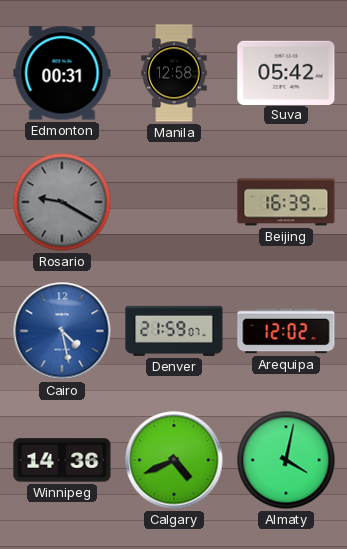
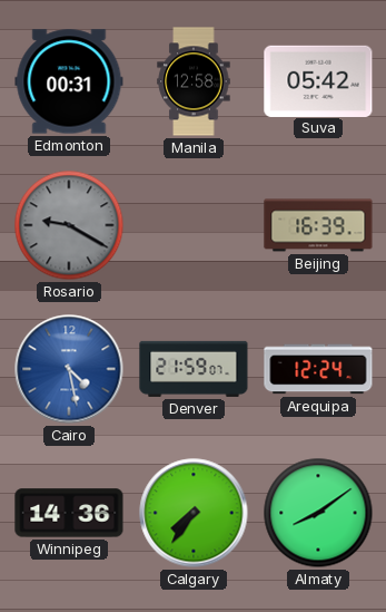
Arequipa: 12:02 -> 12:24
Calgary: 4:41 -> 7:36
Almaty: 4:02 -> 8:09
